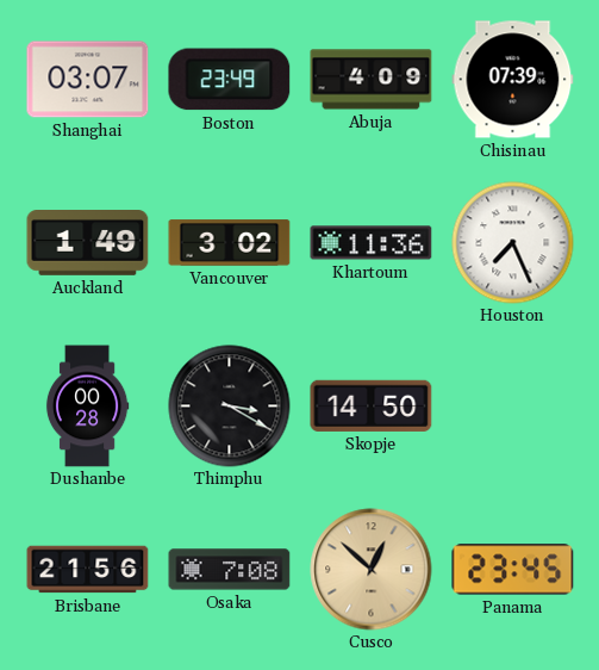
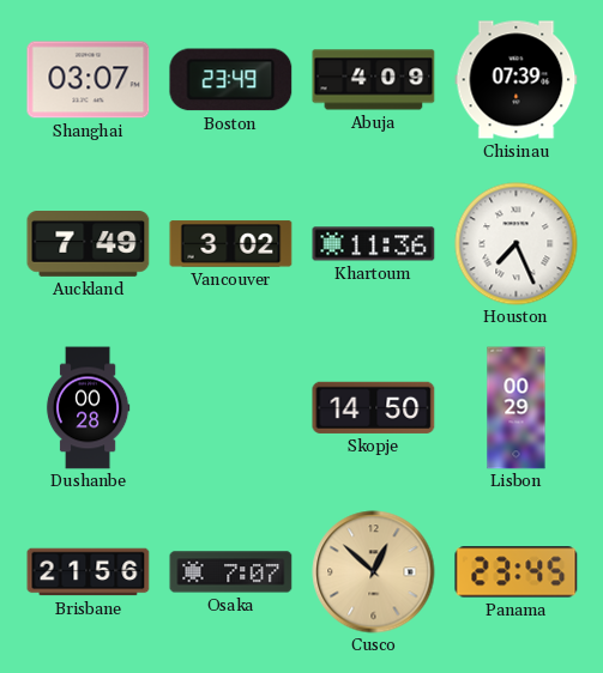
Auckland: 1:49 -> 7:49
Thimphu: 3:20 -> none
Lisbon: none -> 00:29
Osaka: 7:08 -> 7:07
